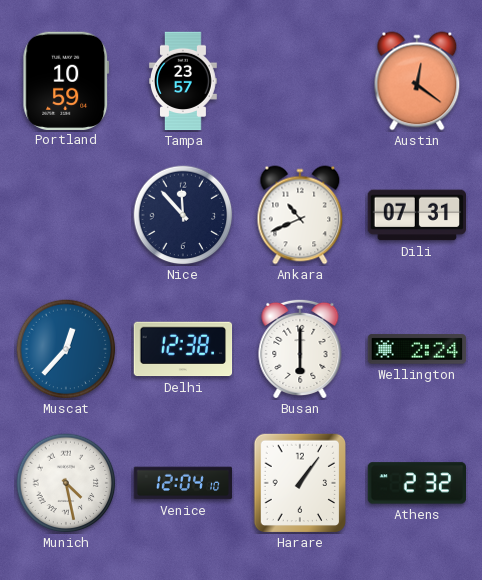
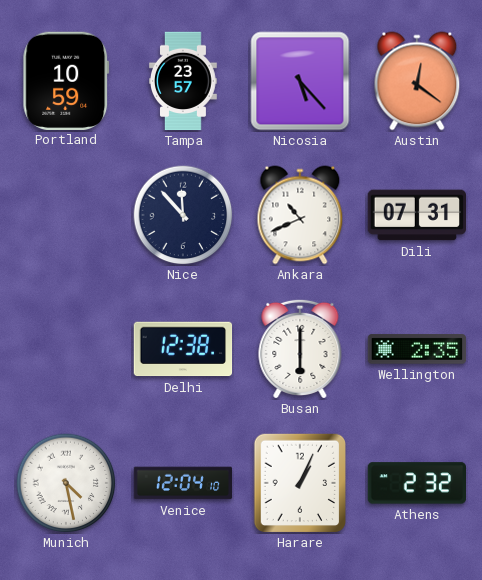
Nicosia: none -> 5:23
Muscat: 12:37 -> none
Wellington: 2:24 -> 2:35
Harare: 1:06 -> 1:04
